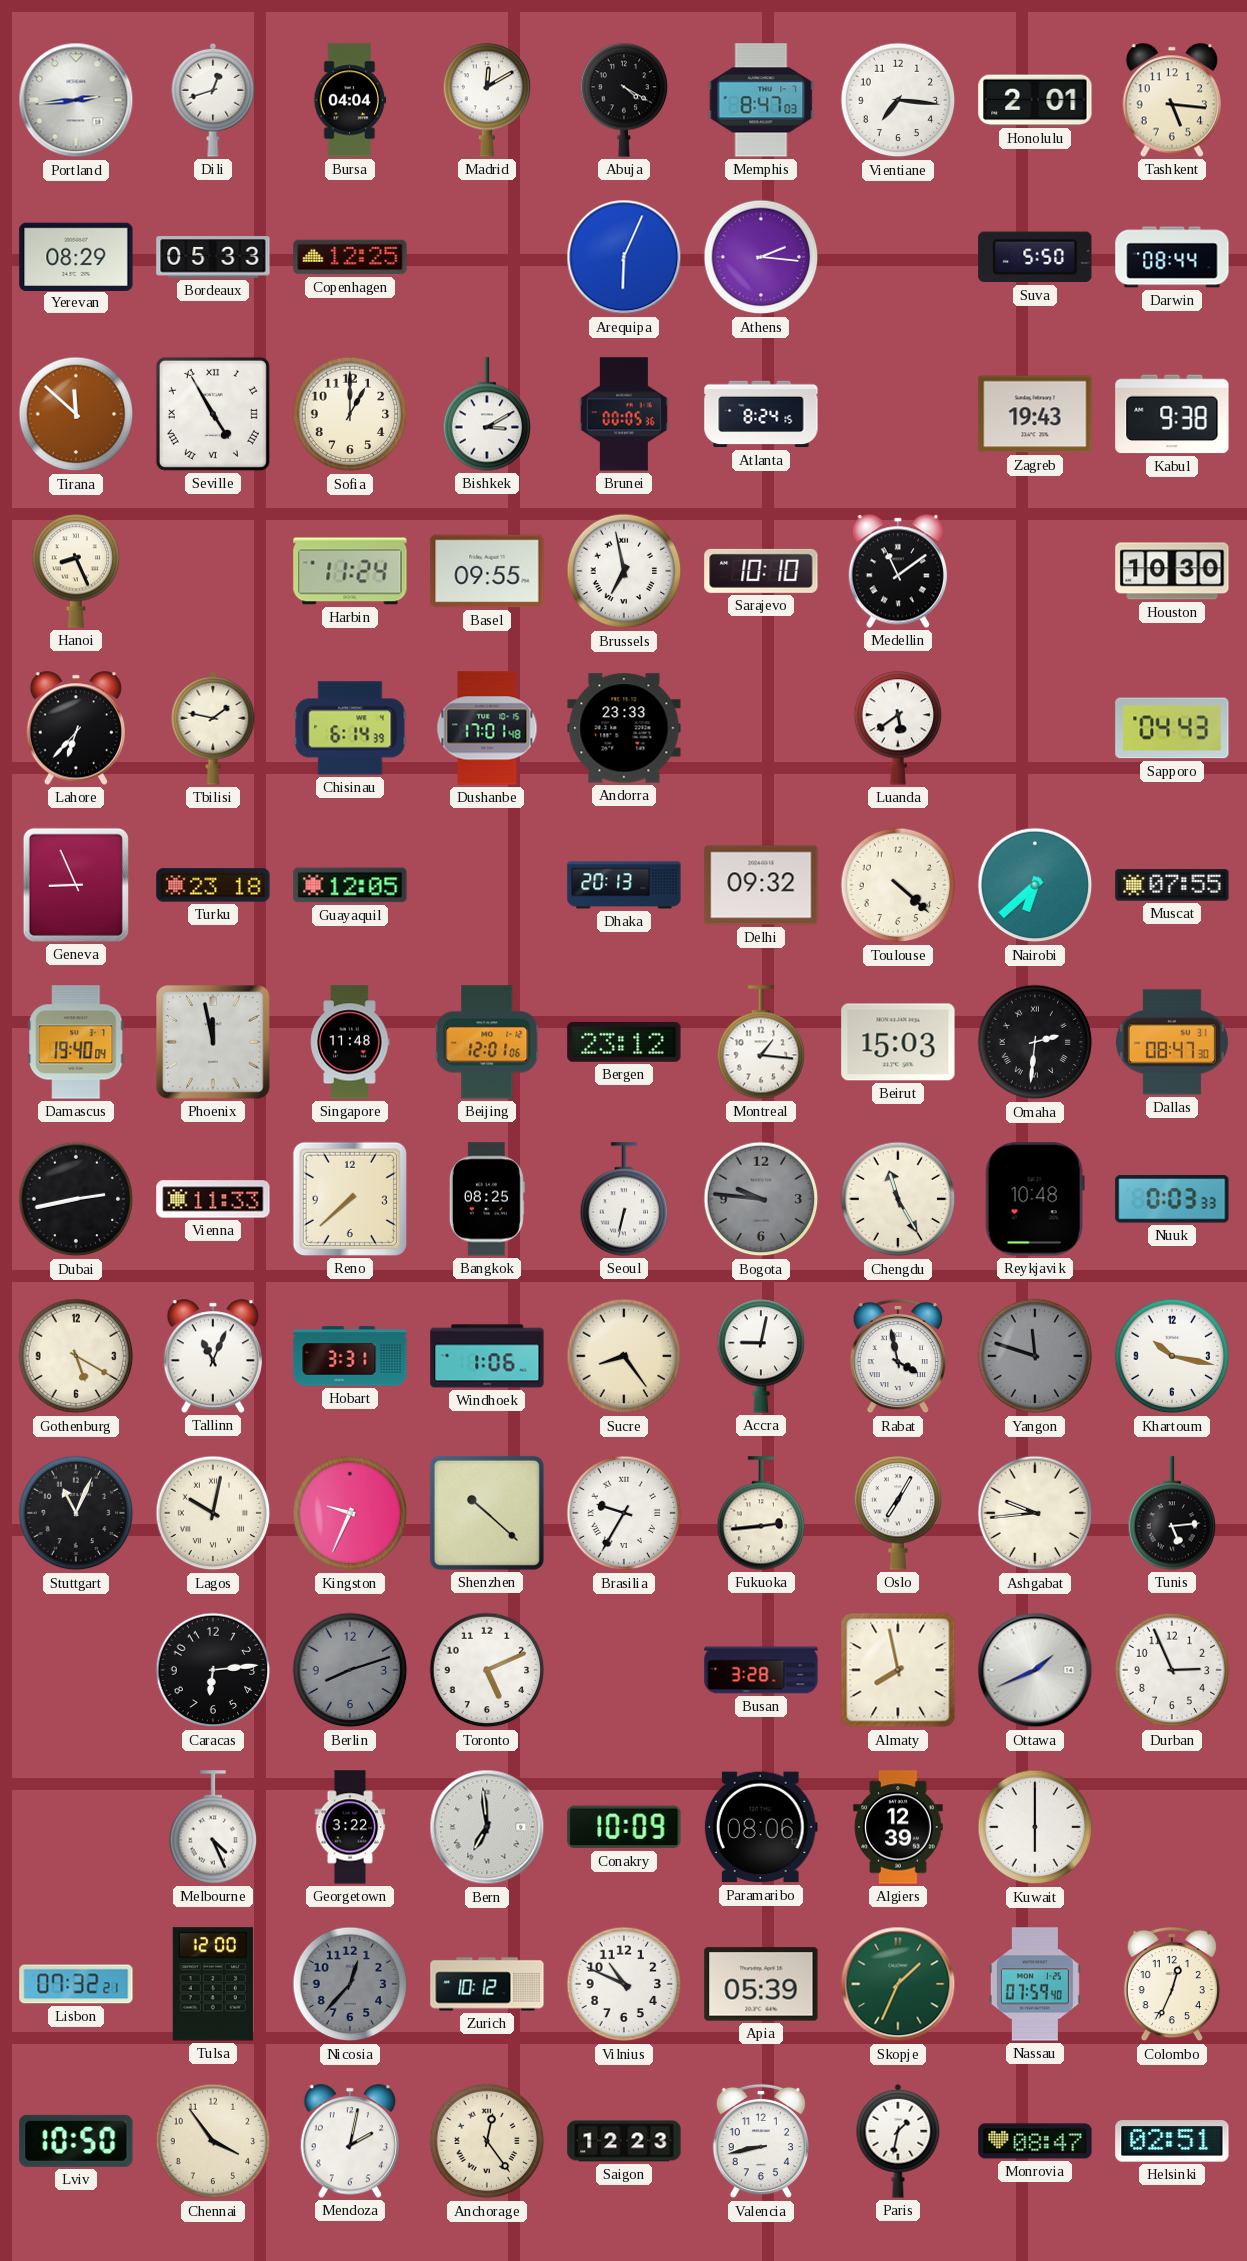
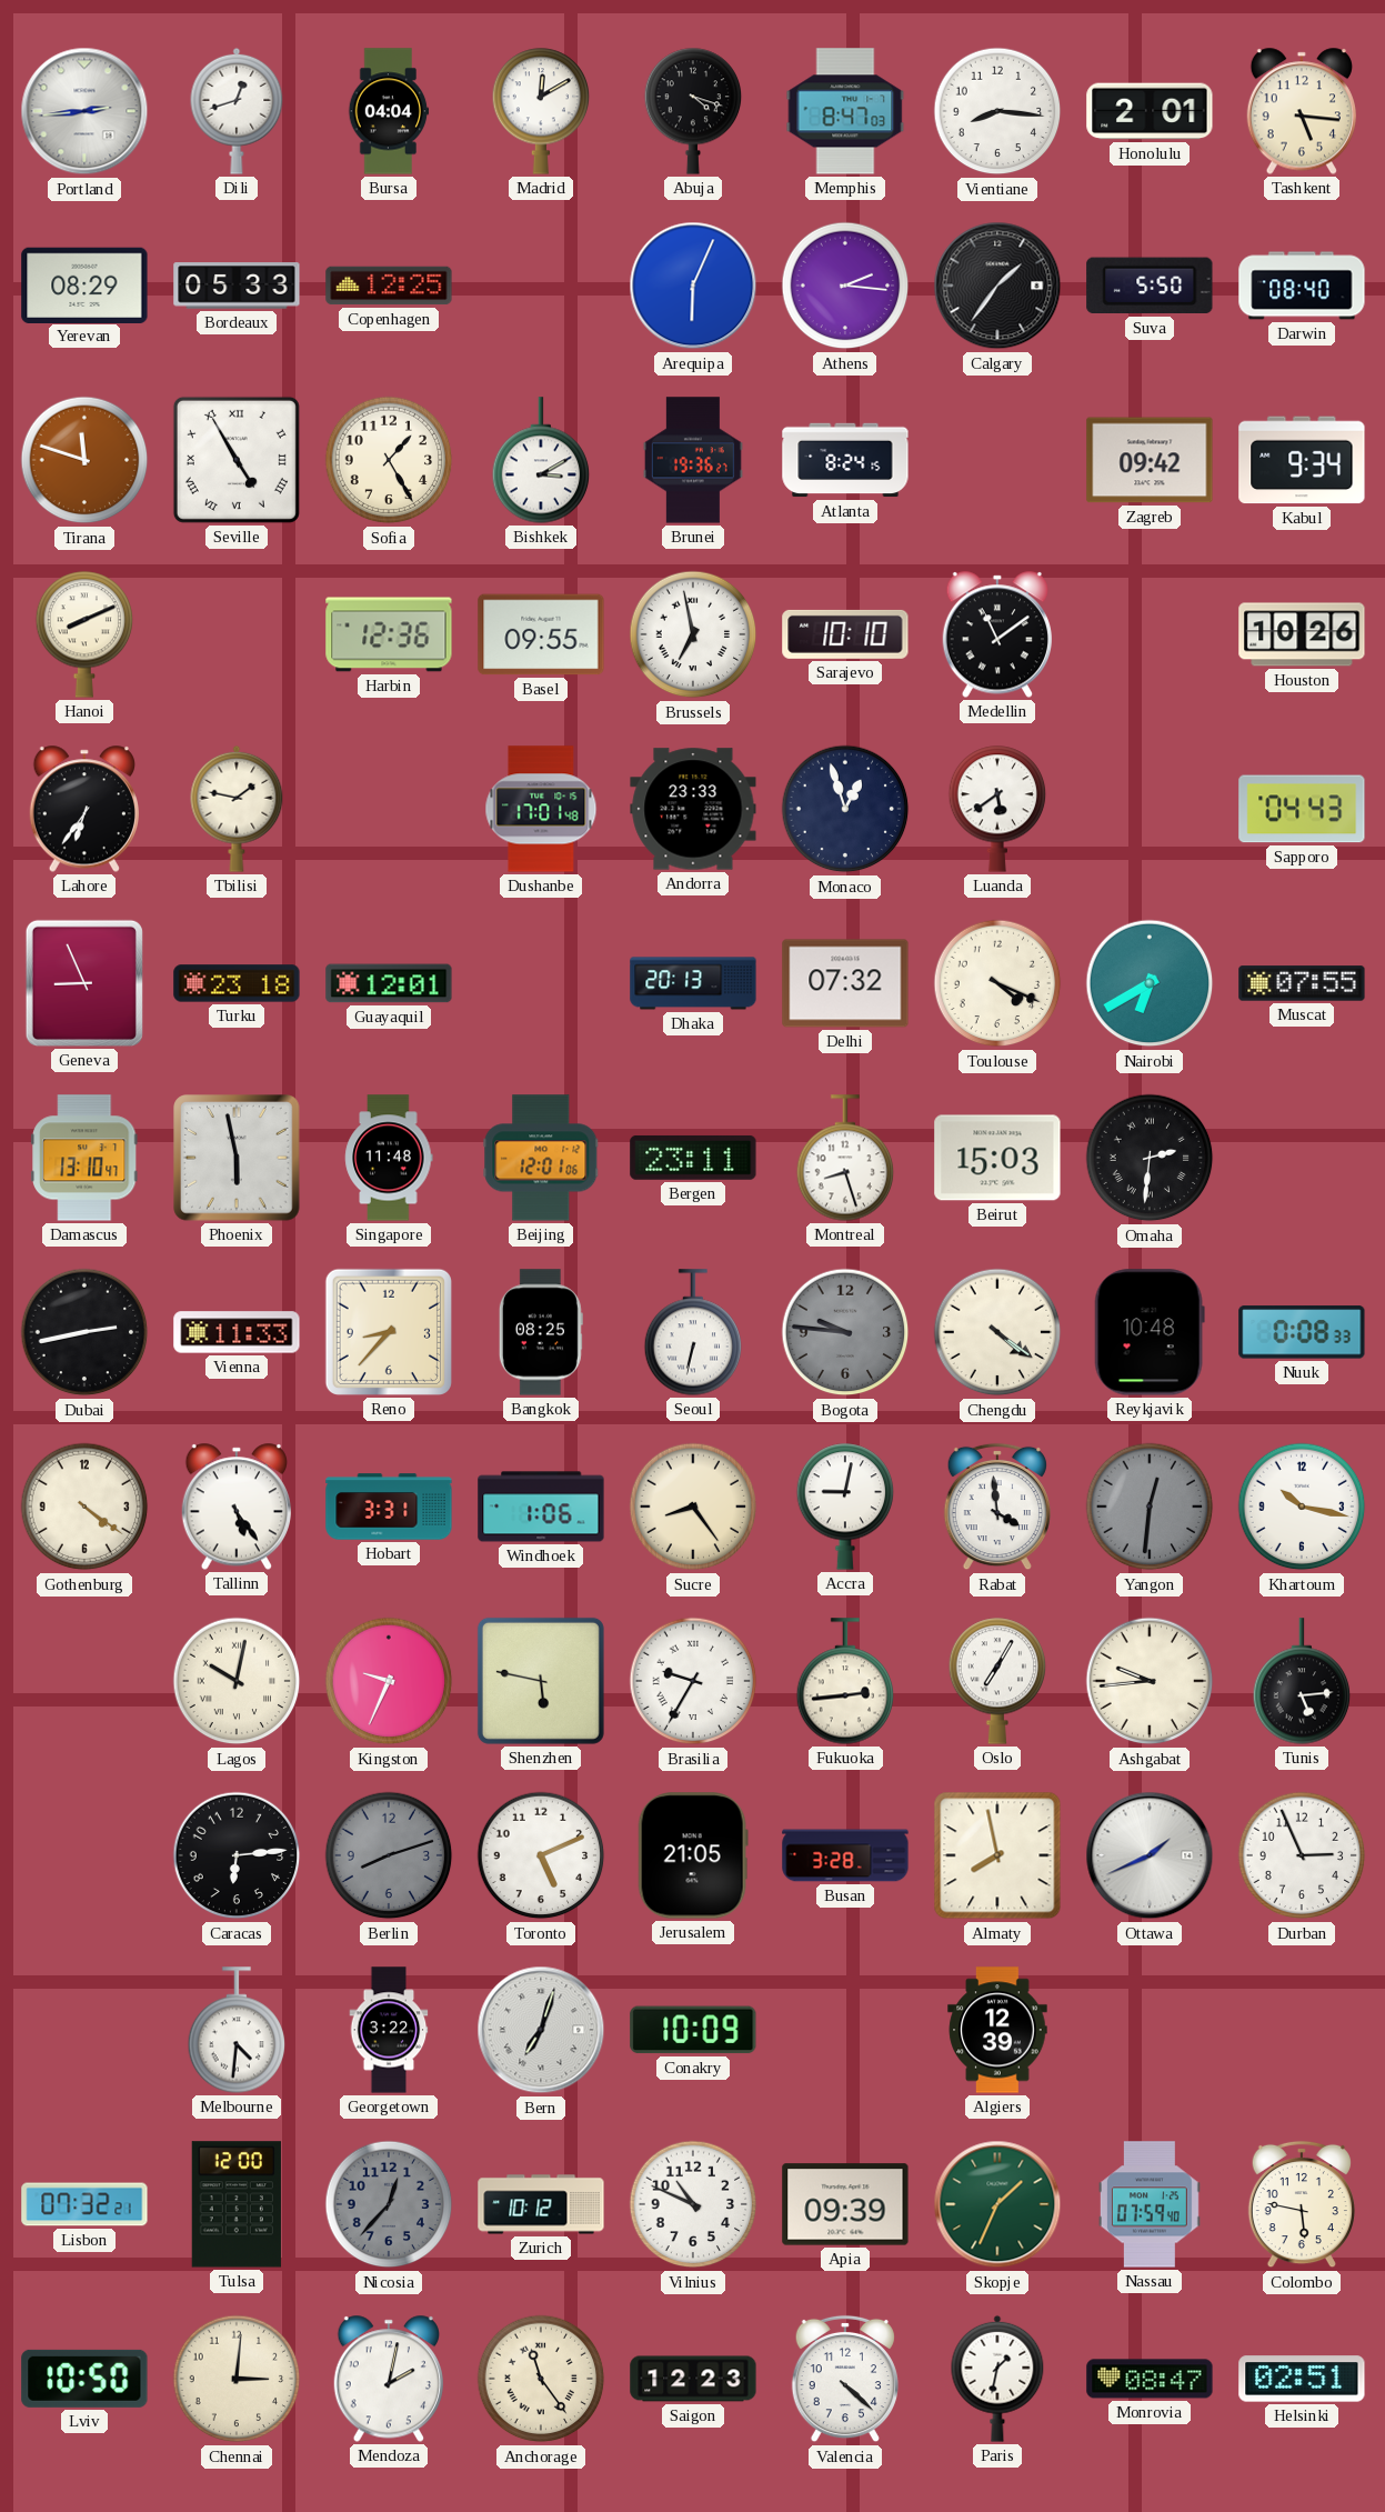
Abuja: 4:20 -> 4:18
Vientiane: 7:16 -> 8:16
Calgary: none -> 1:36
Darwin: 08:44 -> 08:40
Tirana: 11:52 -> 11:48
Sofia: 1:00 -> 1:25
Brunei: 00:05 -> 19:36
Zagreb: 19:43 -> 09:42
Kabul: 9:38 -> 9:34
Hanoi: 8:26 -> 8:11
Harbin: 11:24 -> 12:36
Houston: 10:30 -> 10:26
Lahore: 6:37 -> 6:36
Chisinau: 6:14 -> none
Monaco: none -> 12:57
Guayaquil: 12:05 -> 12:01
Delhi: 09:32 -> 07:32
Toulouse: 4:22 -> 4:19
Nairobi: 6:38 -> 6:40
Damascus: 19:40 -> 13:10
Phoenix: 11:58 -> 5:58
Bergen: 23:12 -> 23:11
Montreal: 1:16 -> 8:27
Dallas: 08:47 -> none
Reno: 7:38 -> 8:37
Chengdu: 11:25 -> 4:21
Nuuk: 0:03 -> 0:08
Gothenburg: 5:20 -> 4:21
Tallinn: 11:04 -> 5:24
Rabat: 3:58 -> 3:59
Yangon: 11:48 -> 12:31
Stuttgart: 11:04 -> none
Shenzhen: 10:22 -> 5:47
Jerusalem: none -> 21:05
Melbourne: 4:26 -> 4:31
Bern: 6:59 -> 7:03
Paramaribo: 08:06 -> none
Kuwait: 6:00 -> none
Apia: 05:39 -> 09:39
Colombo: 12:34 -> 5:47
Chennai: 3:54 -> 3:01
Anchorage: 12:24 -> 11:24
Valencia: 8:43 -> 4:22
